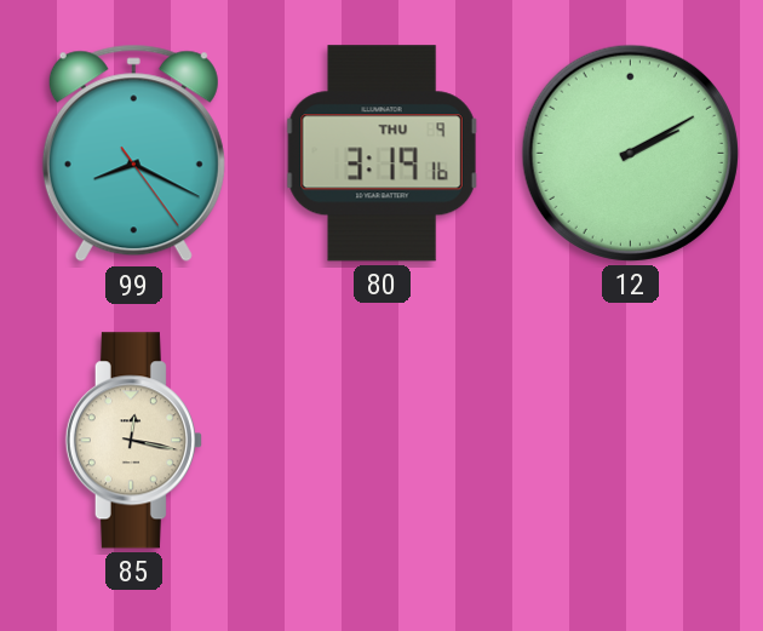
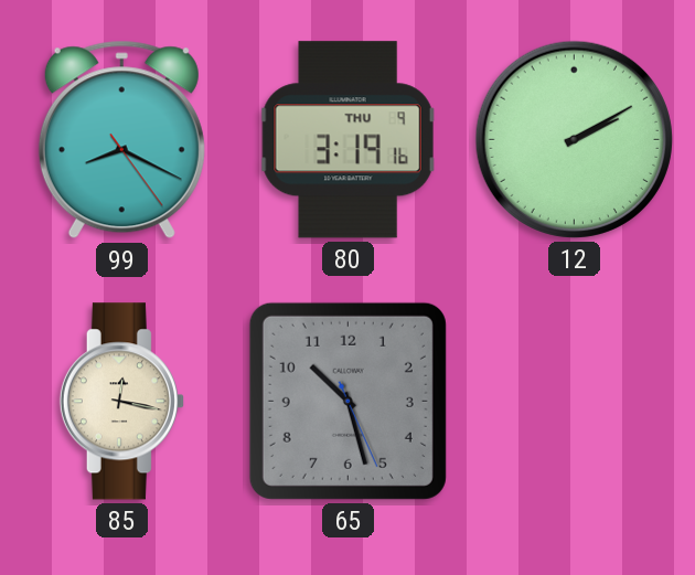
65: none -> 10:27
